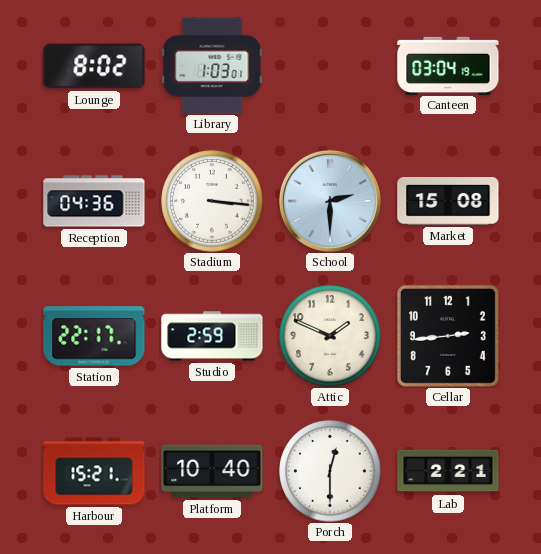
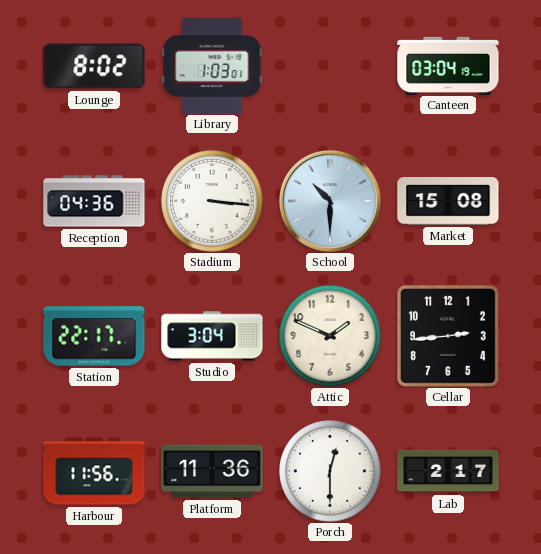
School: 2:30 -> 10:30
Studio: 2:59 -> 3:04
Harbour: 15:21 -> 11:56
Platform: 10:40 -> 11:36
Lab: 2:21 -> 2:17
